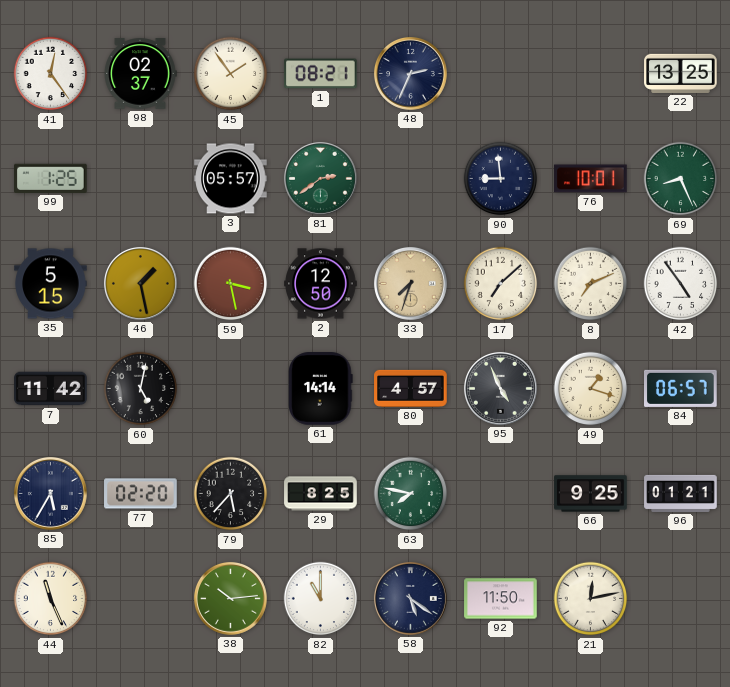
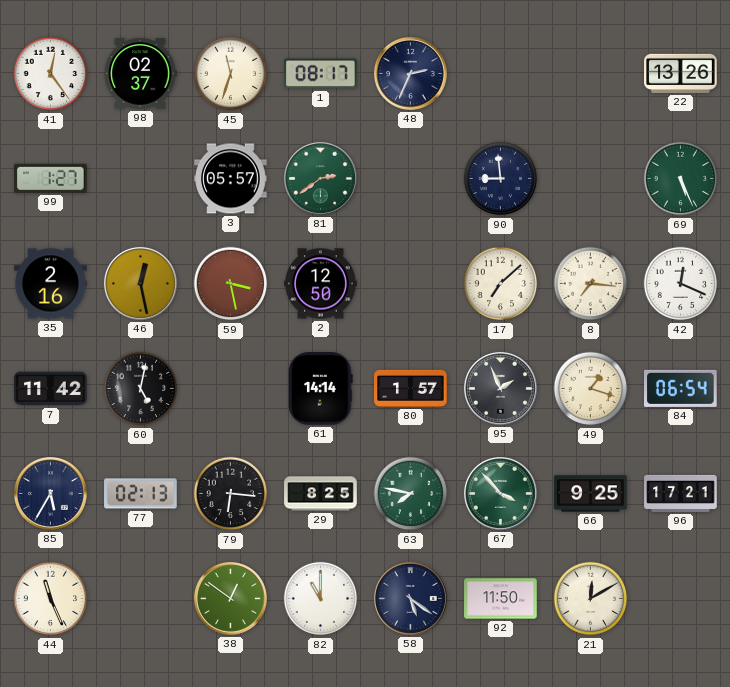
45: 1:54 -> 11:33
1: 08:21 -> 08:17
22: 13:25 -> 13:26
99: 1:25 -> 1:27
76: 10:01 -> none
69: 8:26 -> 5:26
35: 5:15 -> 2:16
46: 1:28 -> 12:28
33: 7:33 -> none
8: 7:11 -> 7:16
42: 4:54 -> 12:19
80: 4:57 -> 1:57
95: 4:56 -> 1:56
84: 06:57 -> 06:54
77: 02:20 -> 02:13
79: 5:37 -> 6:16
67: none -> 3:53
96: 01:21 -> 17:21
38: 10:14 -> 12:51
21: 12:13 -> 12:10
